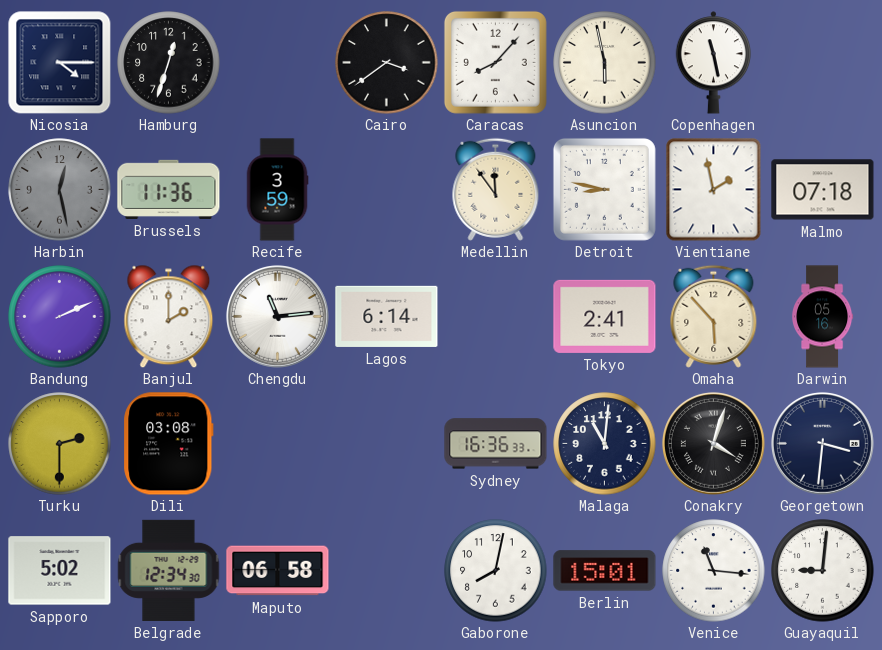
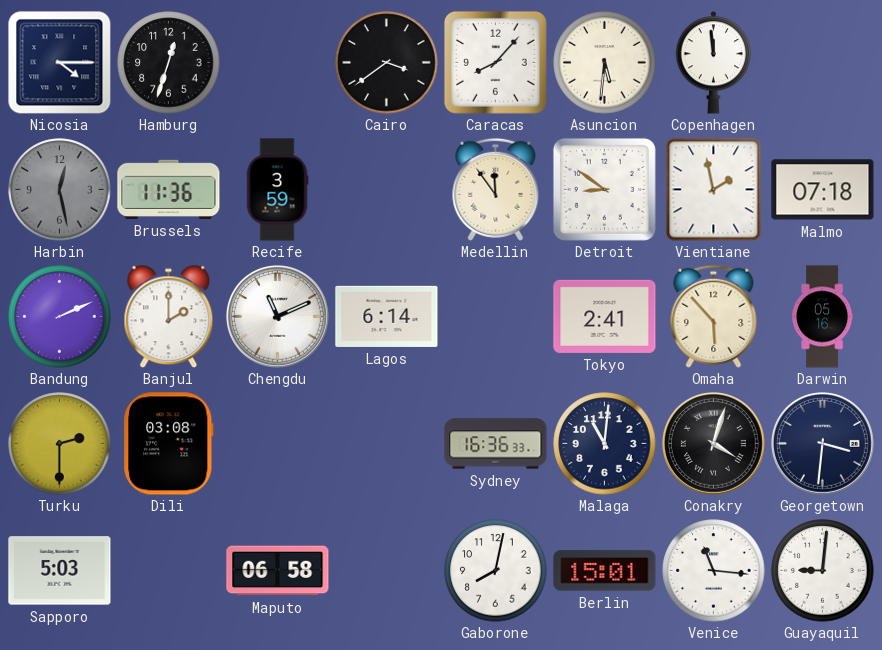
Asuncion: 5:58 -> 5:31
Copenhagen: 11:28 -> 11:59
Detroit: 8:47 -> 8:51
Chengdu: 11:14 -> 11:11
Sapporo: 5:02 -> 5:03
Belgrade: 12:34 -> none
